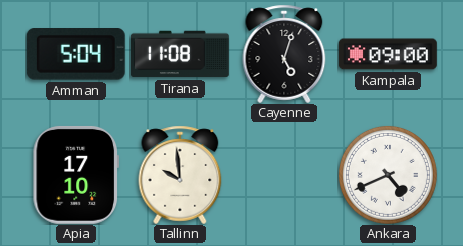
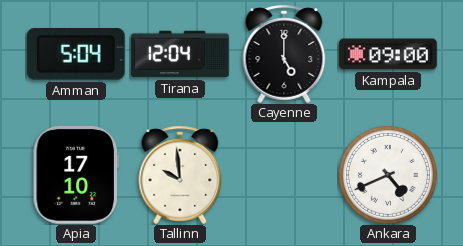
Tirana: 11:08 -> 12:04
Cayenne: 5:03 -> 5:00
